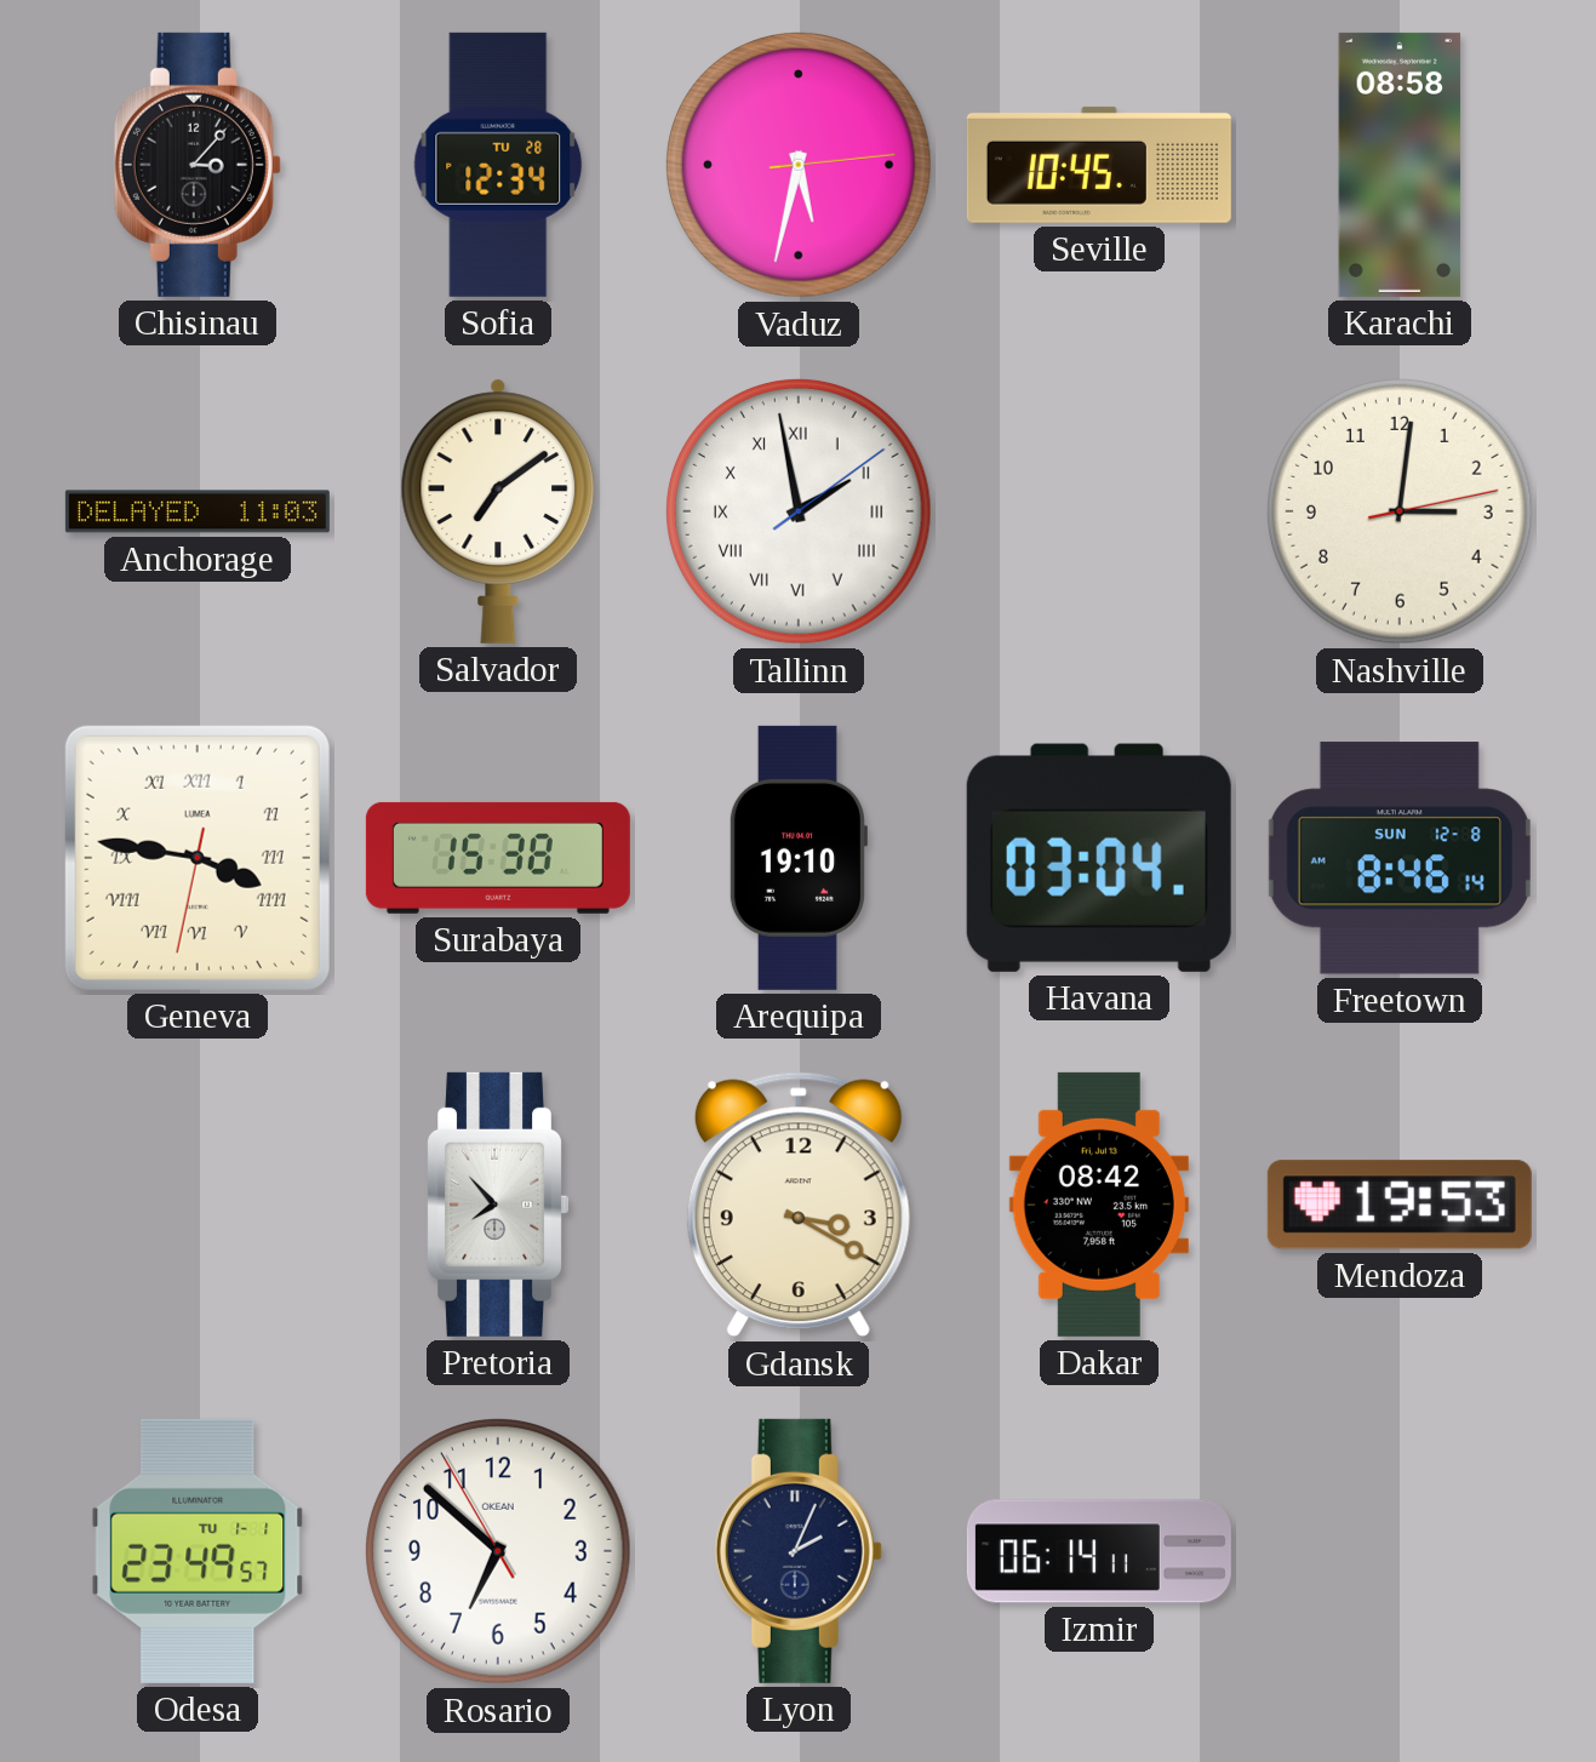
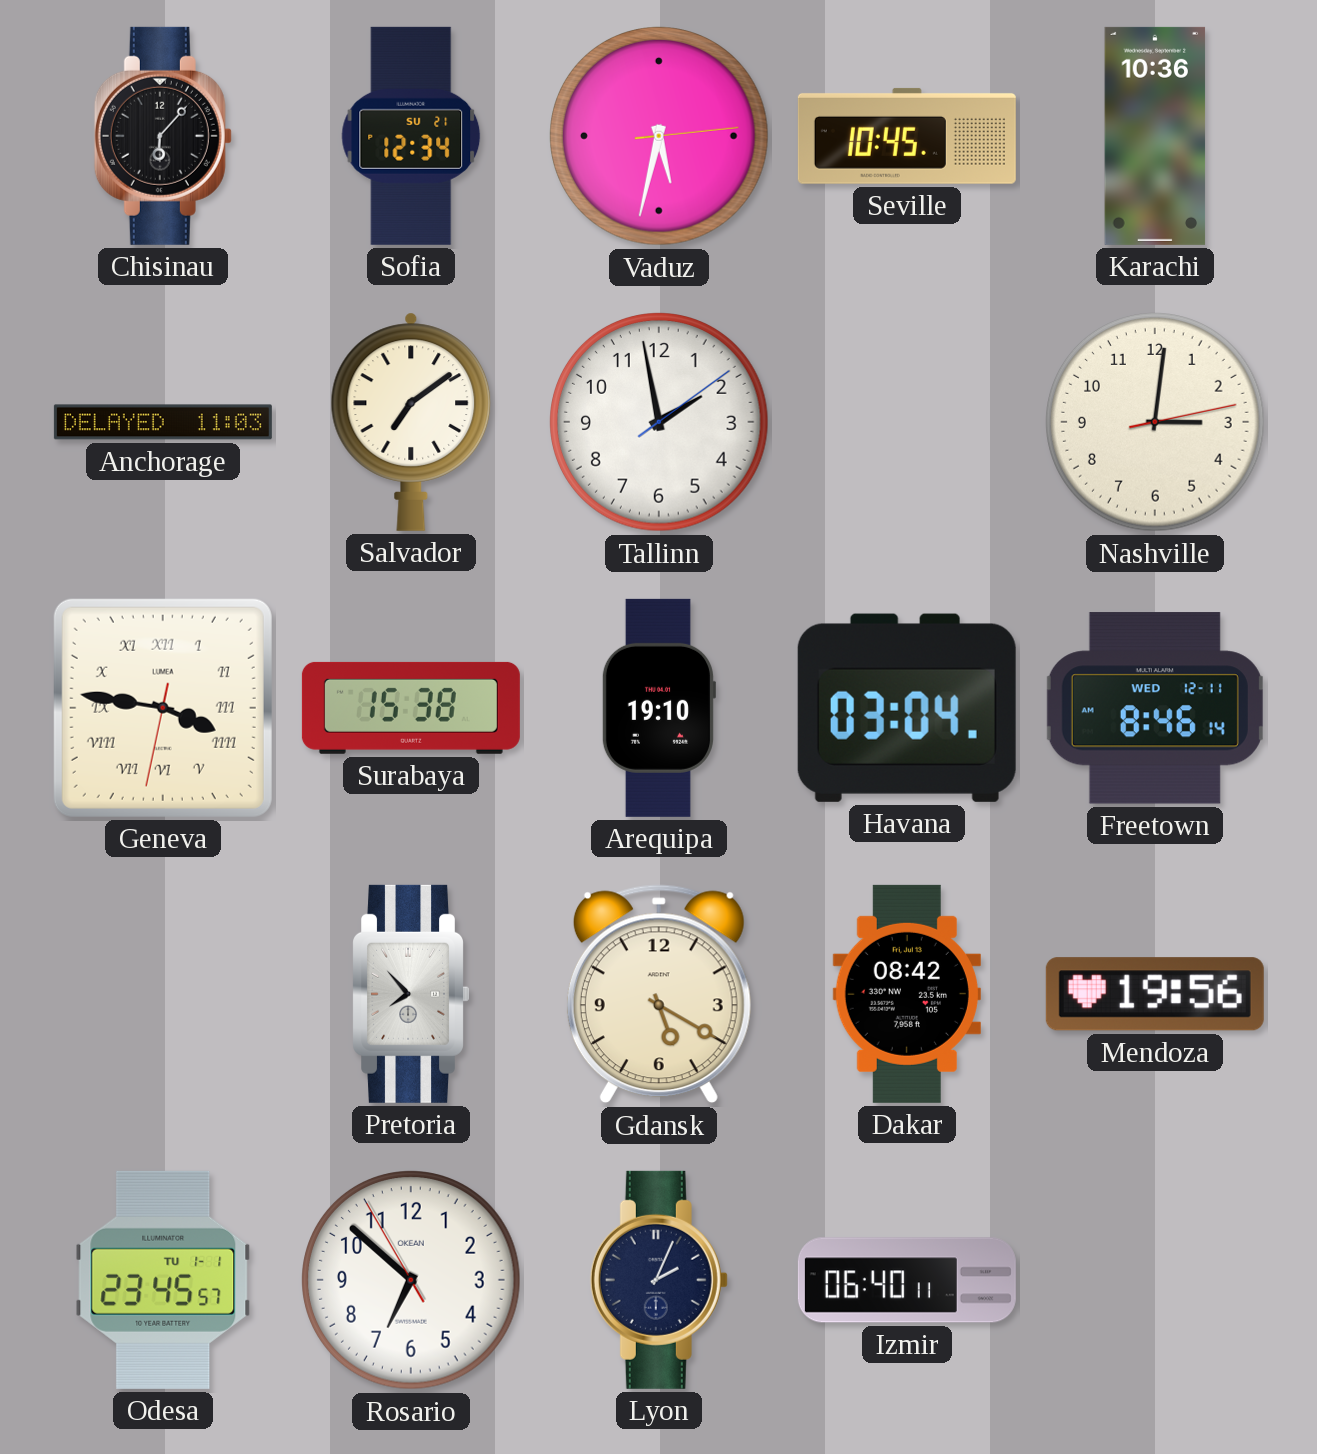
Chisinau: 3:07 -> 6:07
Sofia date: TU 28 -> SU 21
Karachi: 08:58 -> 10:36
Tallinn numerals: Roman -> Arabic
Freetown date: SUN 12-8 -> WED 12-11
Gdansk: 3:20 -> 5:20
Mendoza: 19:53 -> 19:56
Odesa: 23:49 -> 23:45
Izmir: 06:14 -> 06:40
